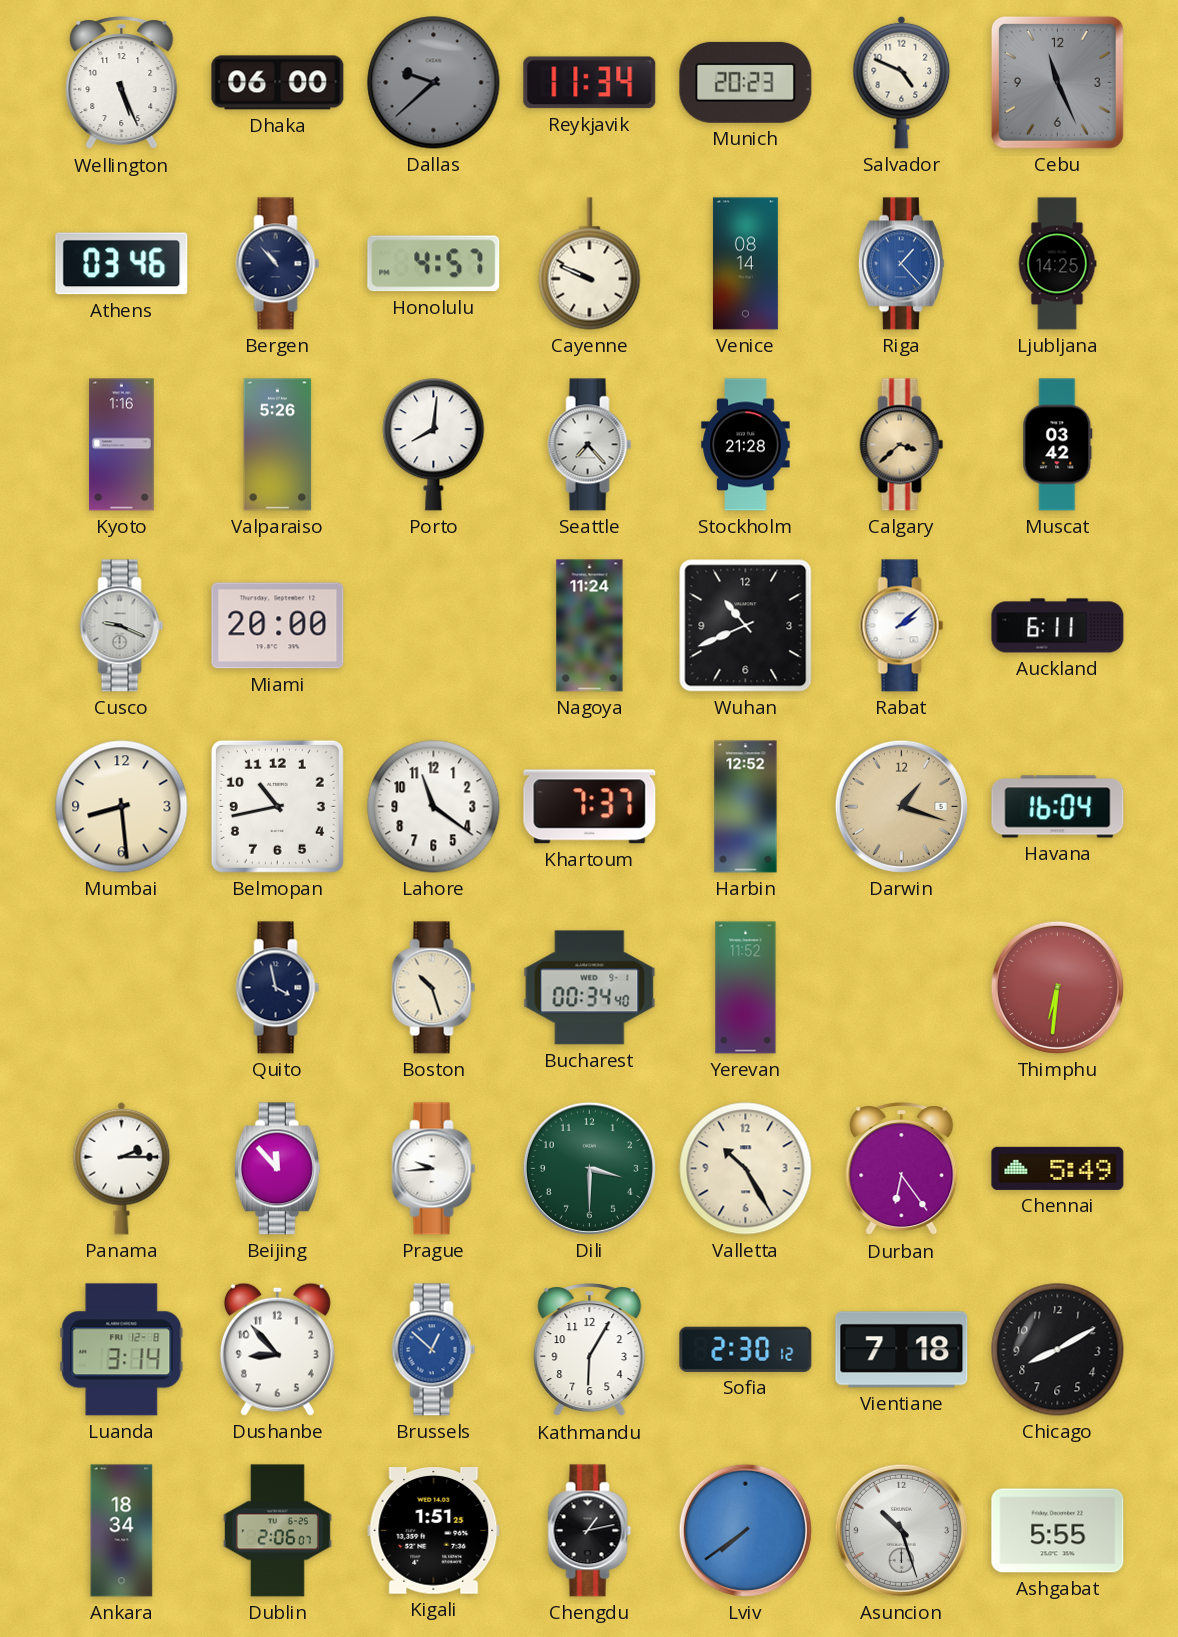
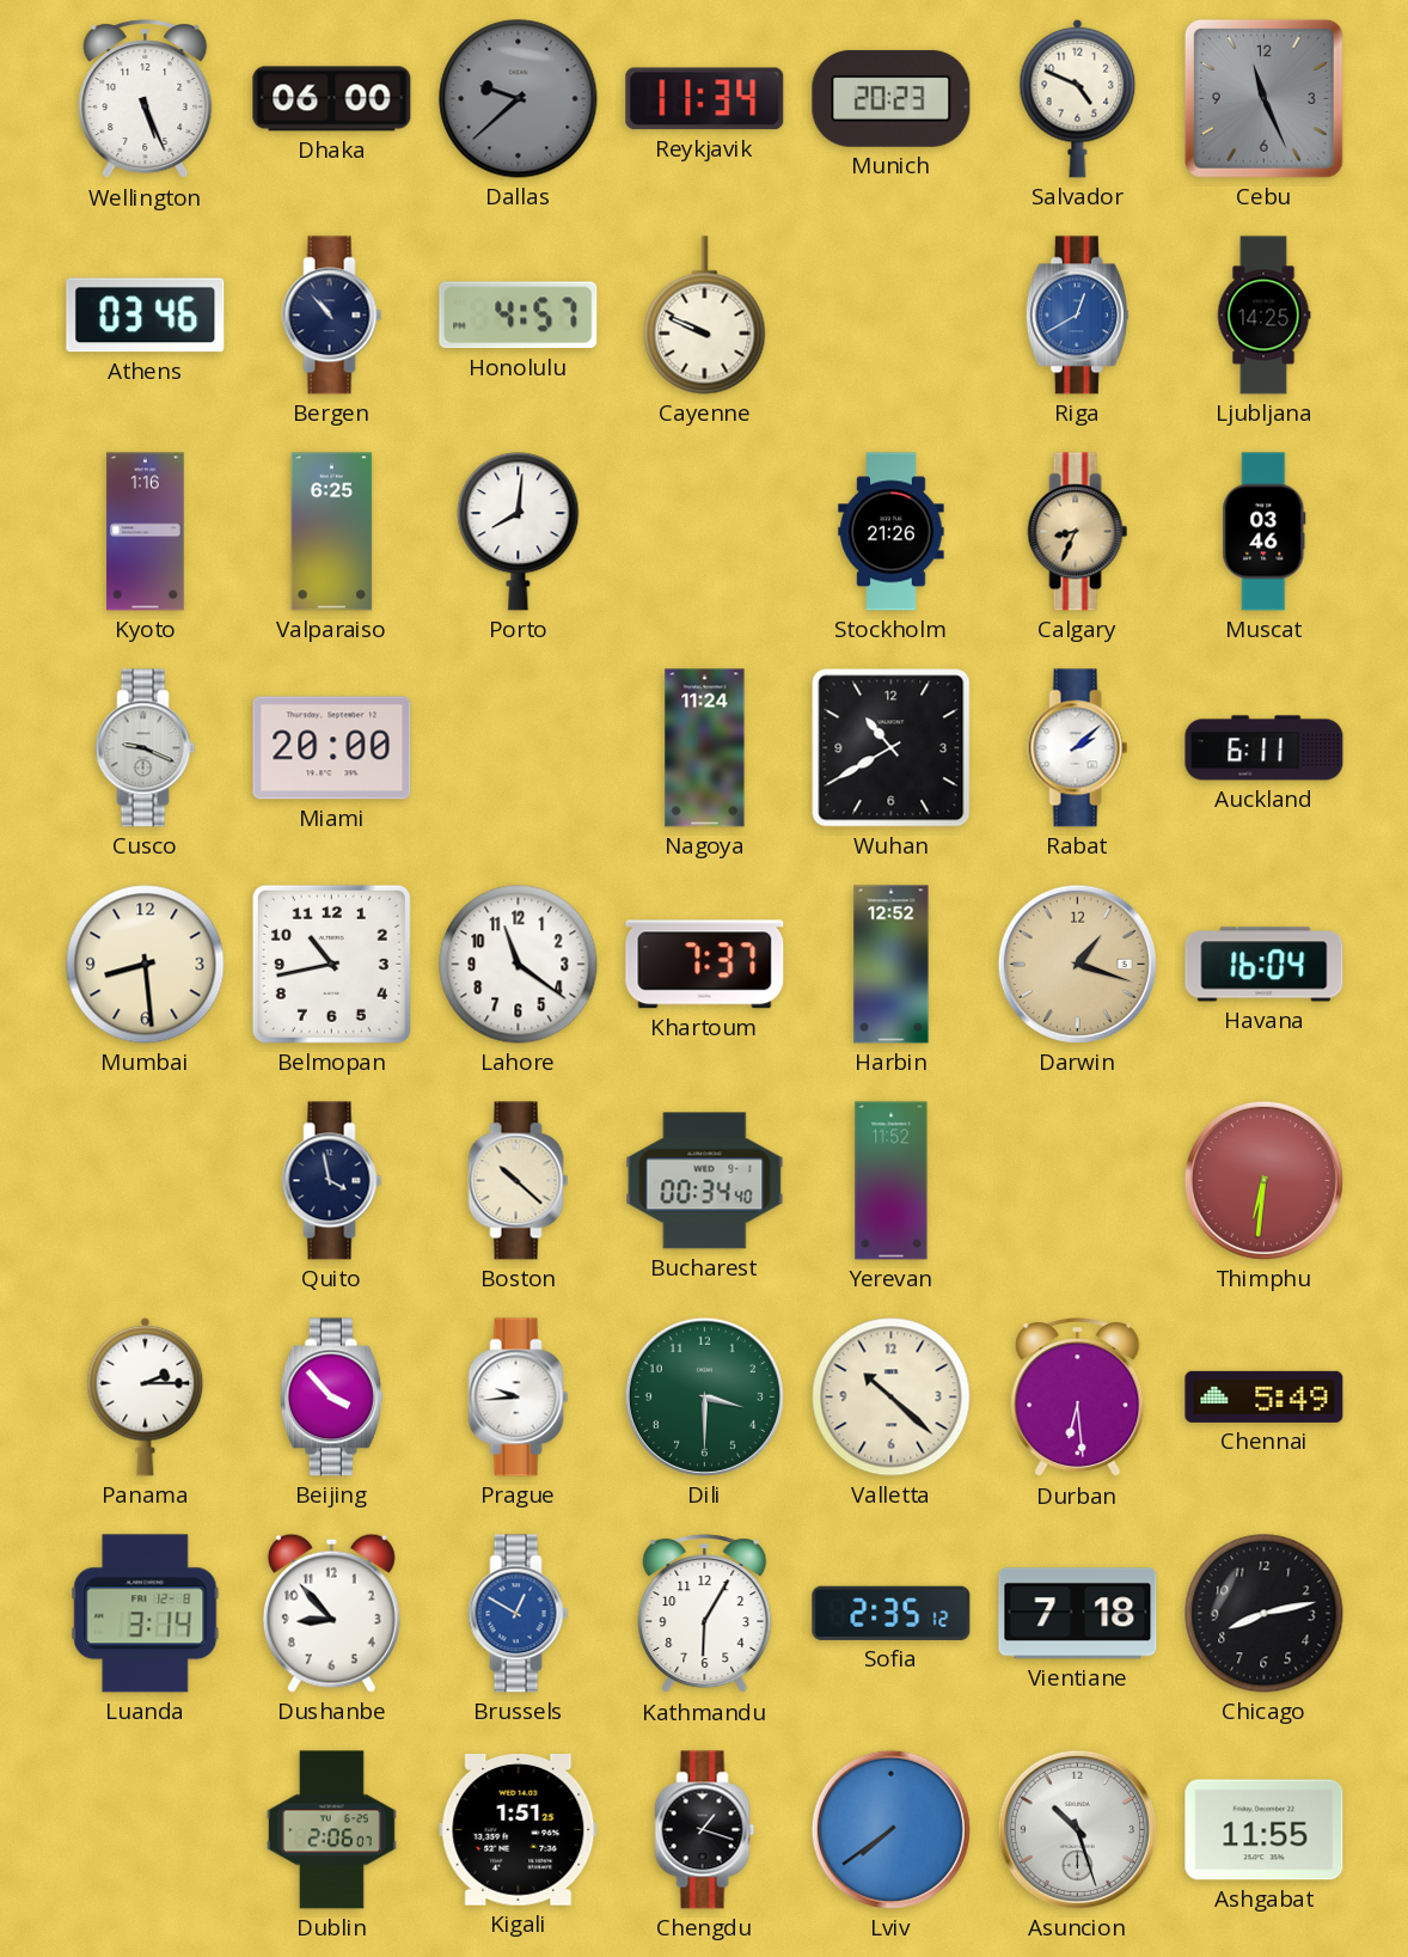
Venice: 08:14 -> none
Riga: 1:23 -> 12:40
Valparaiso: 5:26 -> 6:25
Seattle: 7:23 -> none
Stockholm: 21:28 -> 21:26
Calgary: 3:38 -> 8:34
Muscat: 03:42 -> 03:46
Wuhan: 10:41 -> 10:40
Boston: 10:27 -> 10:22
Beijing: 11:53 -> 3:53
Valletta: 10:25 -> 10:22
Durban: 6:24 -> 6:29
Brussels: 12:52 -> 12:50
Sofia: 2:30 -> 2:35
Chicago: 8:10 -> 8:13
Ankara: 18:34 -> none
Chengdu: 1:13 -> 1:18
Ashgabat: 5:55 -> 11:55
